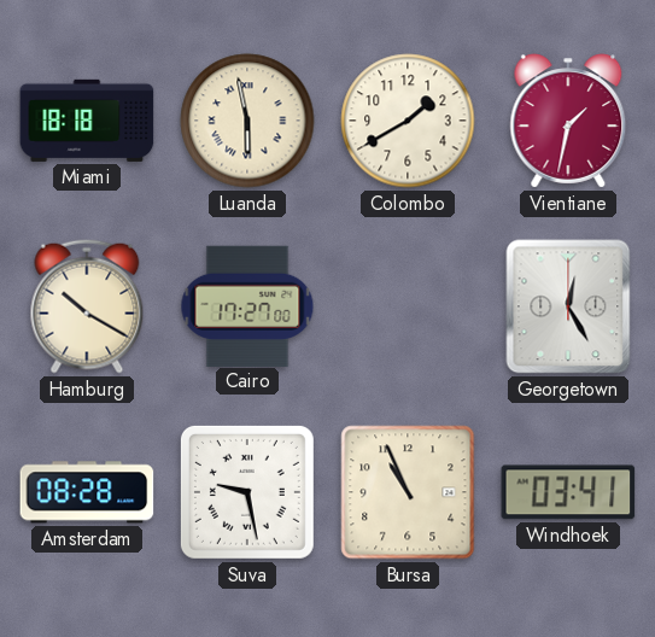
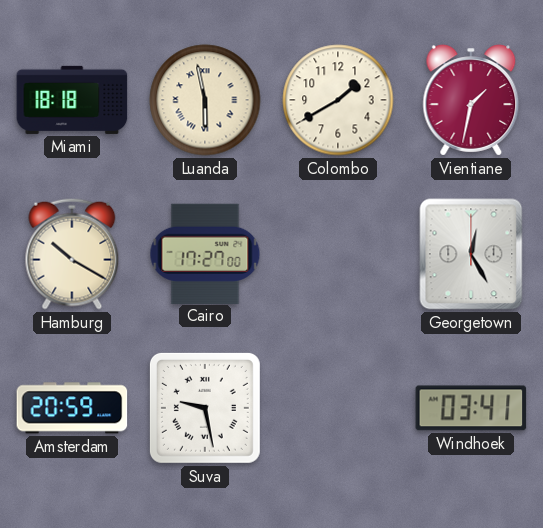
Amsterdam: 08:28 -> 20:59
Bursa: 10:56 -> none
